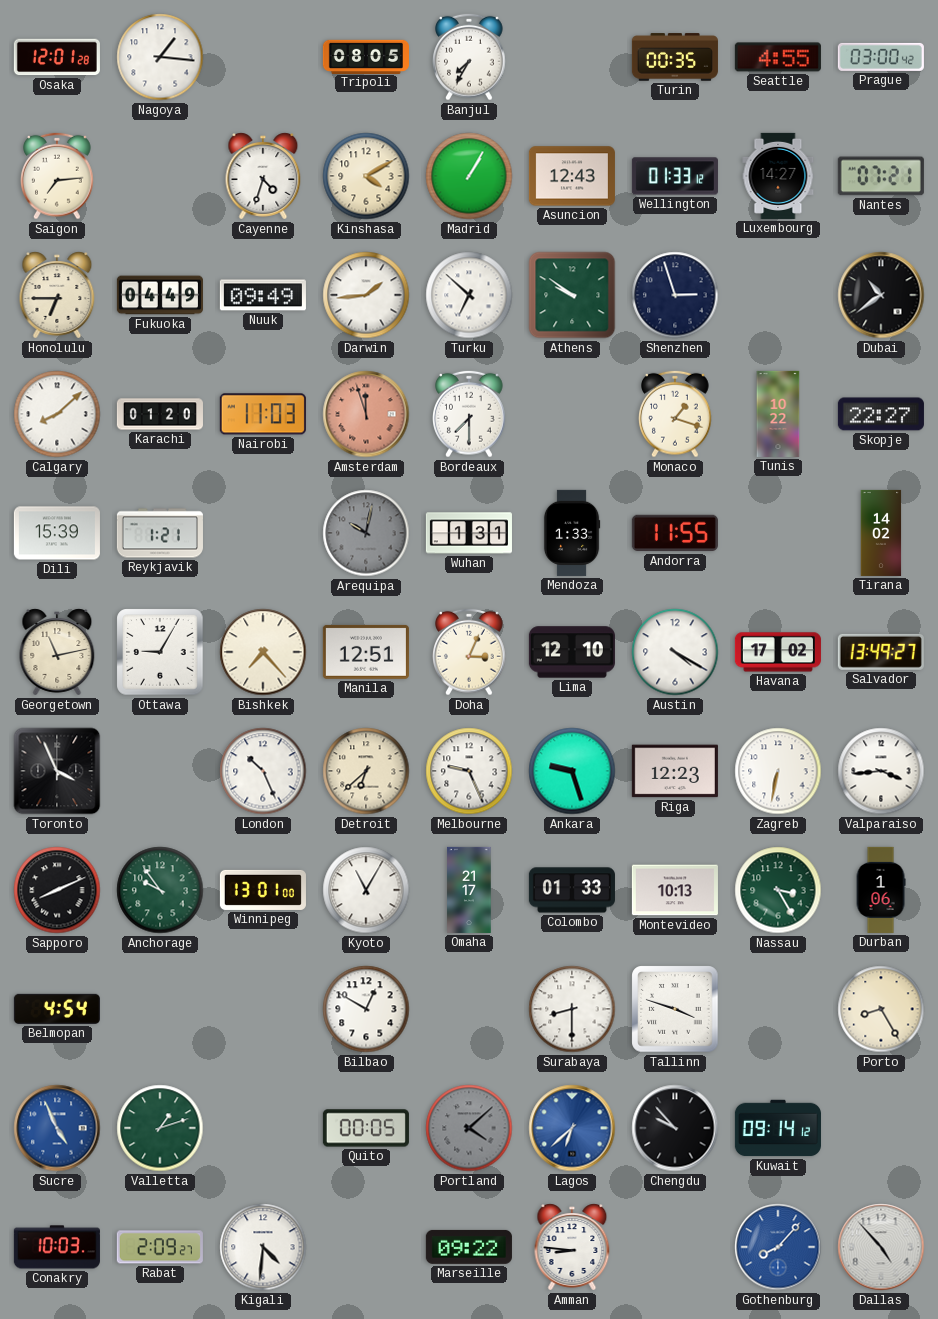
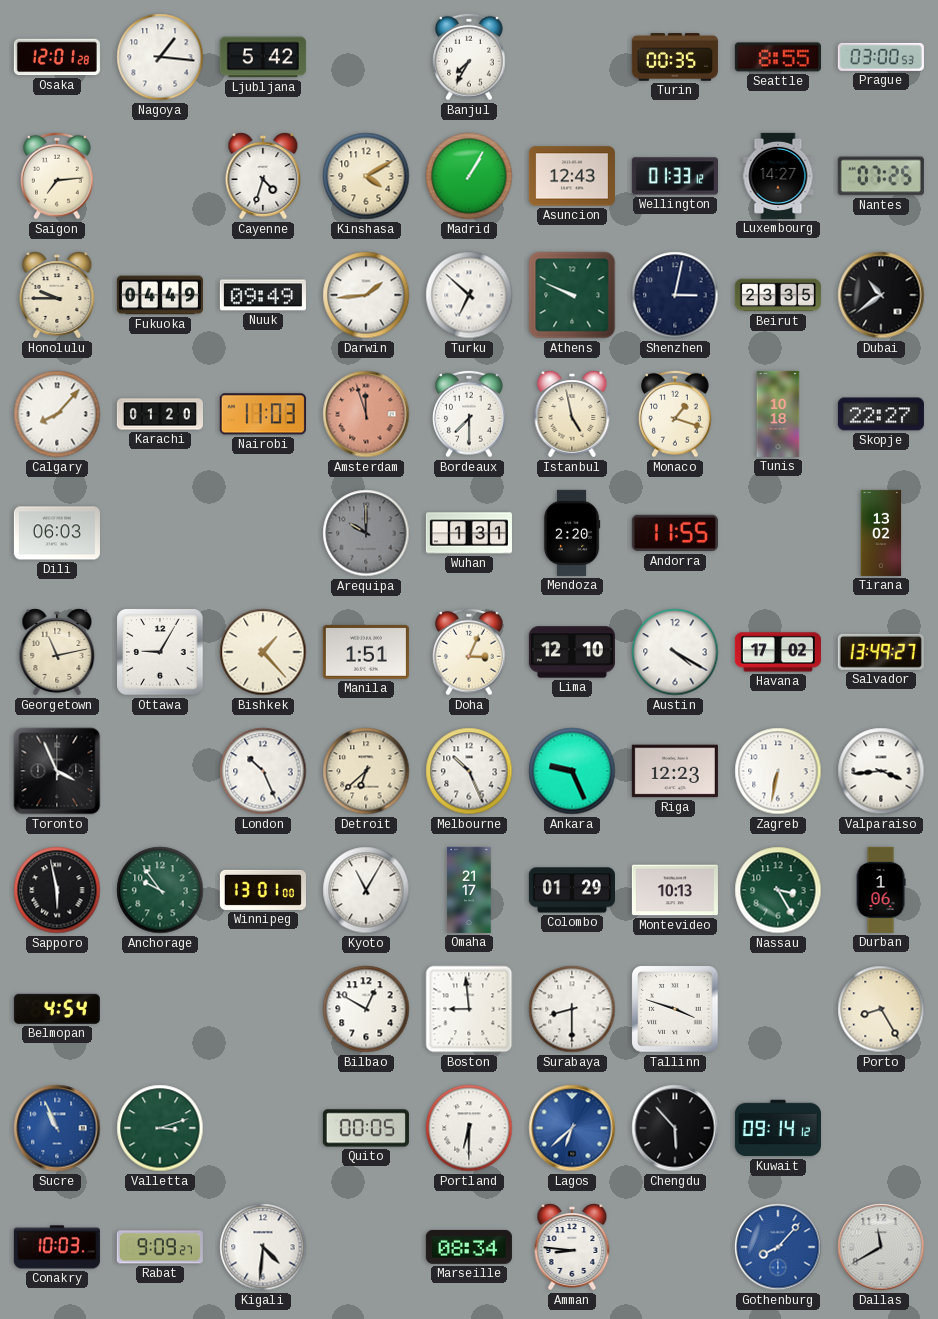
Ljubljana: none -> 5:42
Tripoli: 08:05 -> none
Seattle: 4:55 -> 8:55
Prague: 03:00:42 -> 03:00:53
Nantes: 07:21 -> 07:25
Honolulu: 6:45 -> 9:45
Athens: 9:51 -> 9:49
Shenzhen: 2:57 -> 3:02
Beirut: none -> 23:35
Calgary: 8:08 -> 8:07
Istanbul: none -> 4:58
Tunis: 10:22 -> 10:18
Dili: 15:39 -> 06:03
Reykjavik: 1:21 -> none
Arequipa: 10:02 -> 10:00
Mendoza: 1:33 -> 2:20
Tirana: 14:02 -> 13:02
Bishkek: 7:23 -> 1:23
Manila: 12:51 -> 1:51
Melbourne: 9:26 -> 10:26
Ankara: 9:27 -> 9:26
Sapporo: 8:11 -> 5:58
Colombo: 01:33 -> 01:29
Boston: none -> 8:59
Sucre: 4:56 -> 10:56
Valletta: 1:12 -> 3:12
Portland: 4:08 -> 6:30
Portland dial: grey -> white
Chengdu: 9:53 -> 5:53
Rabat: 2:09 -> 9:09
Marseille: 09:22 -> 08:34
Dallas: 4:53 -> 11:40
